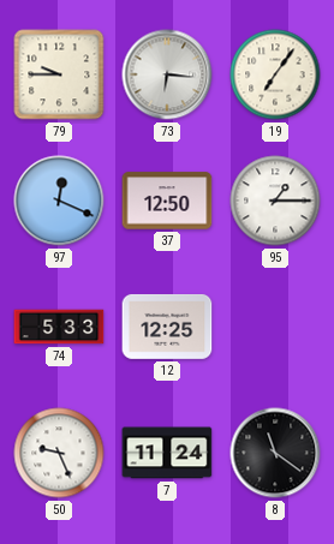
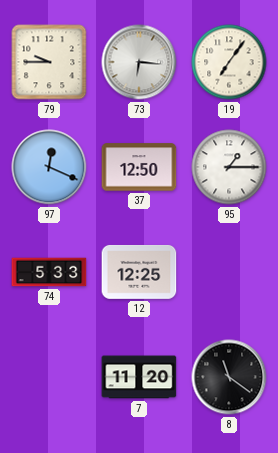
50: 9:26 -> none
7: 11:24 -> 11:20
